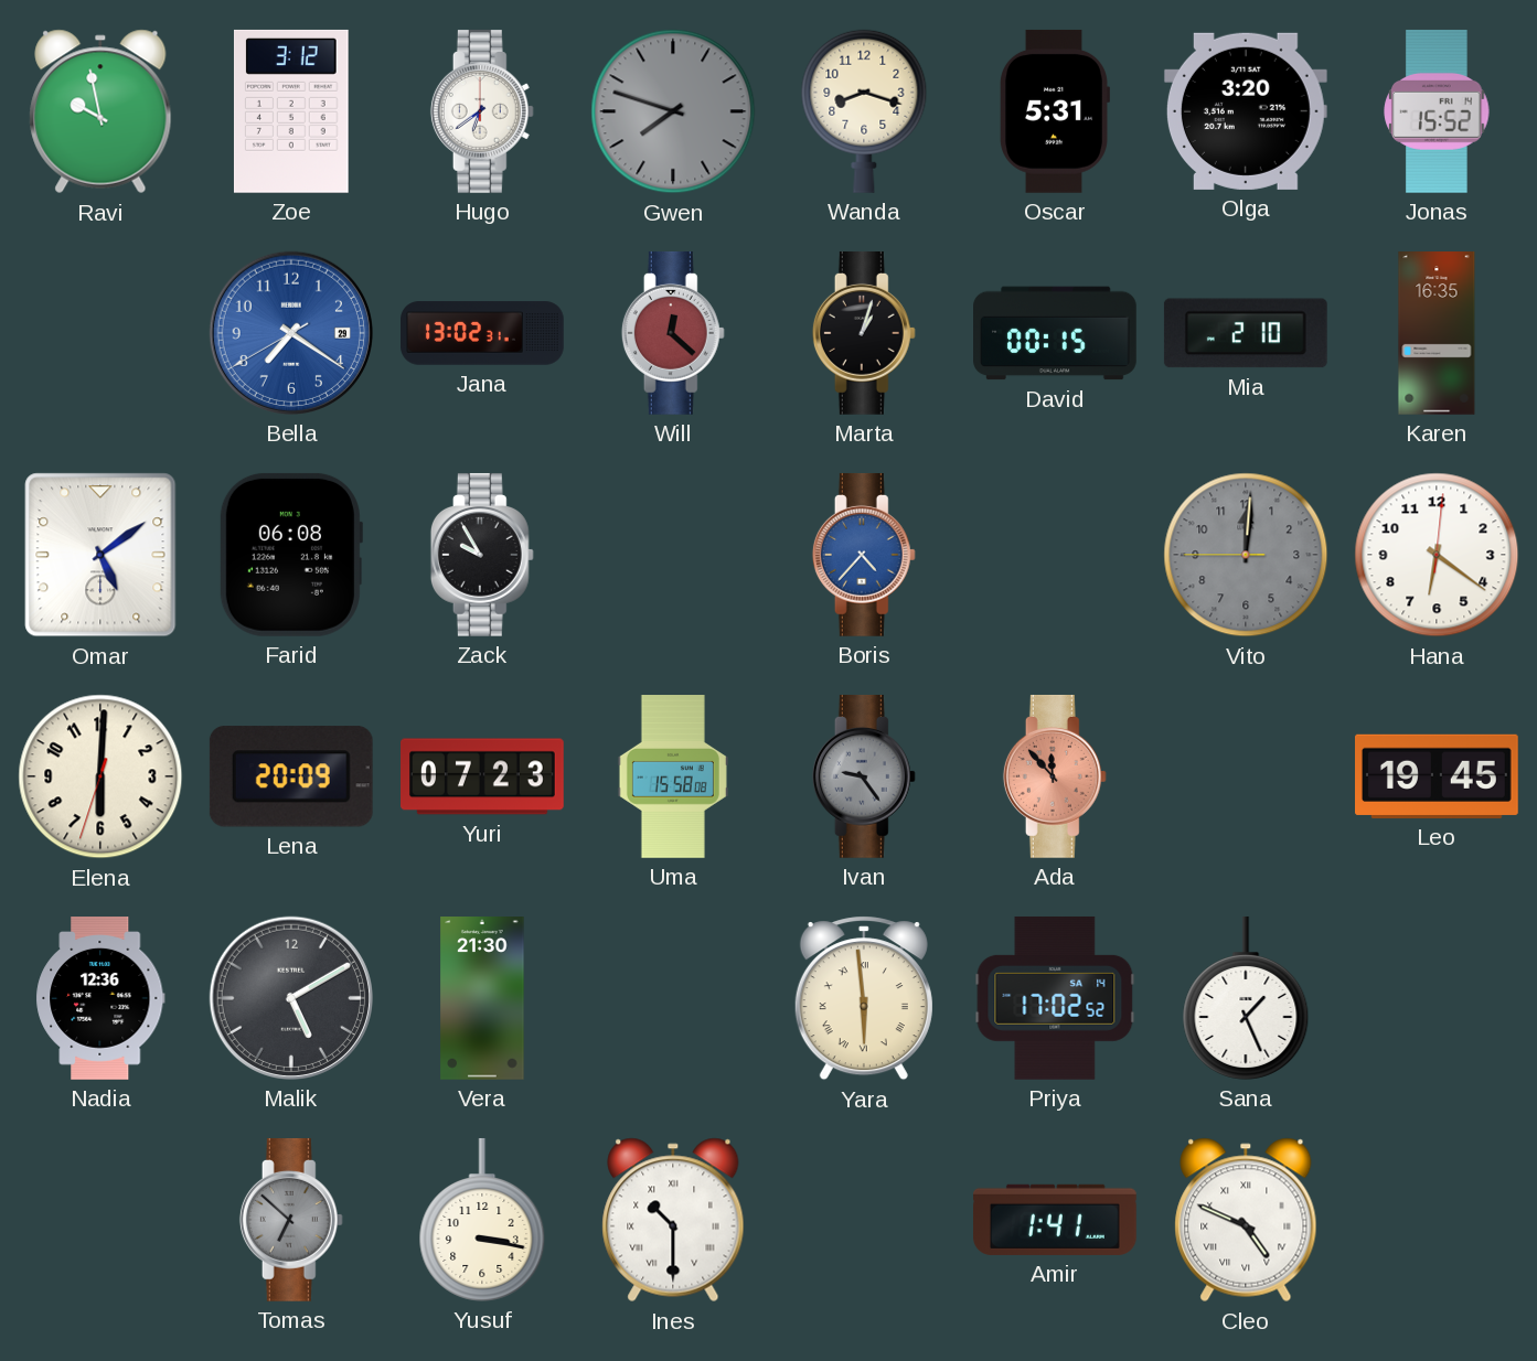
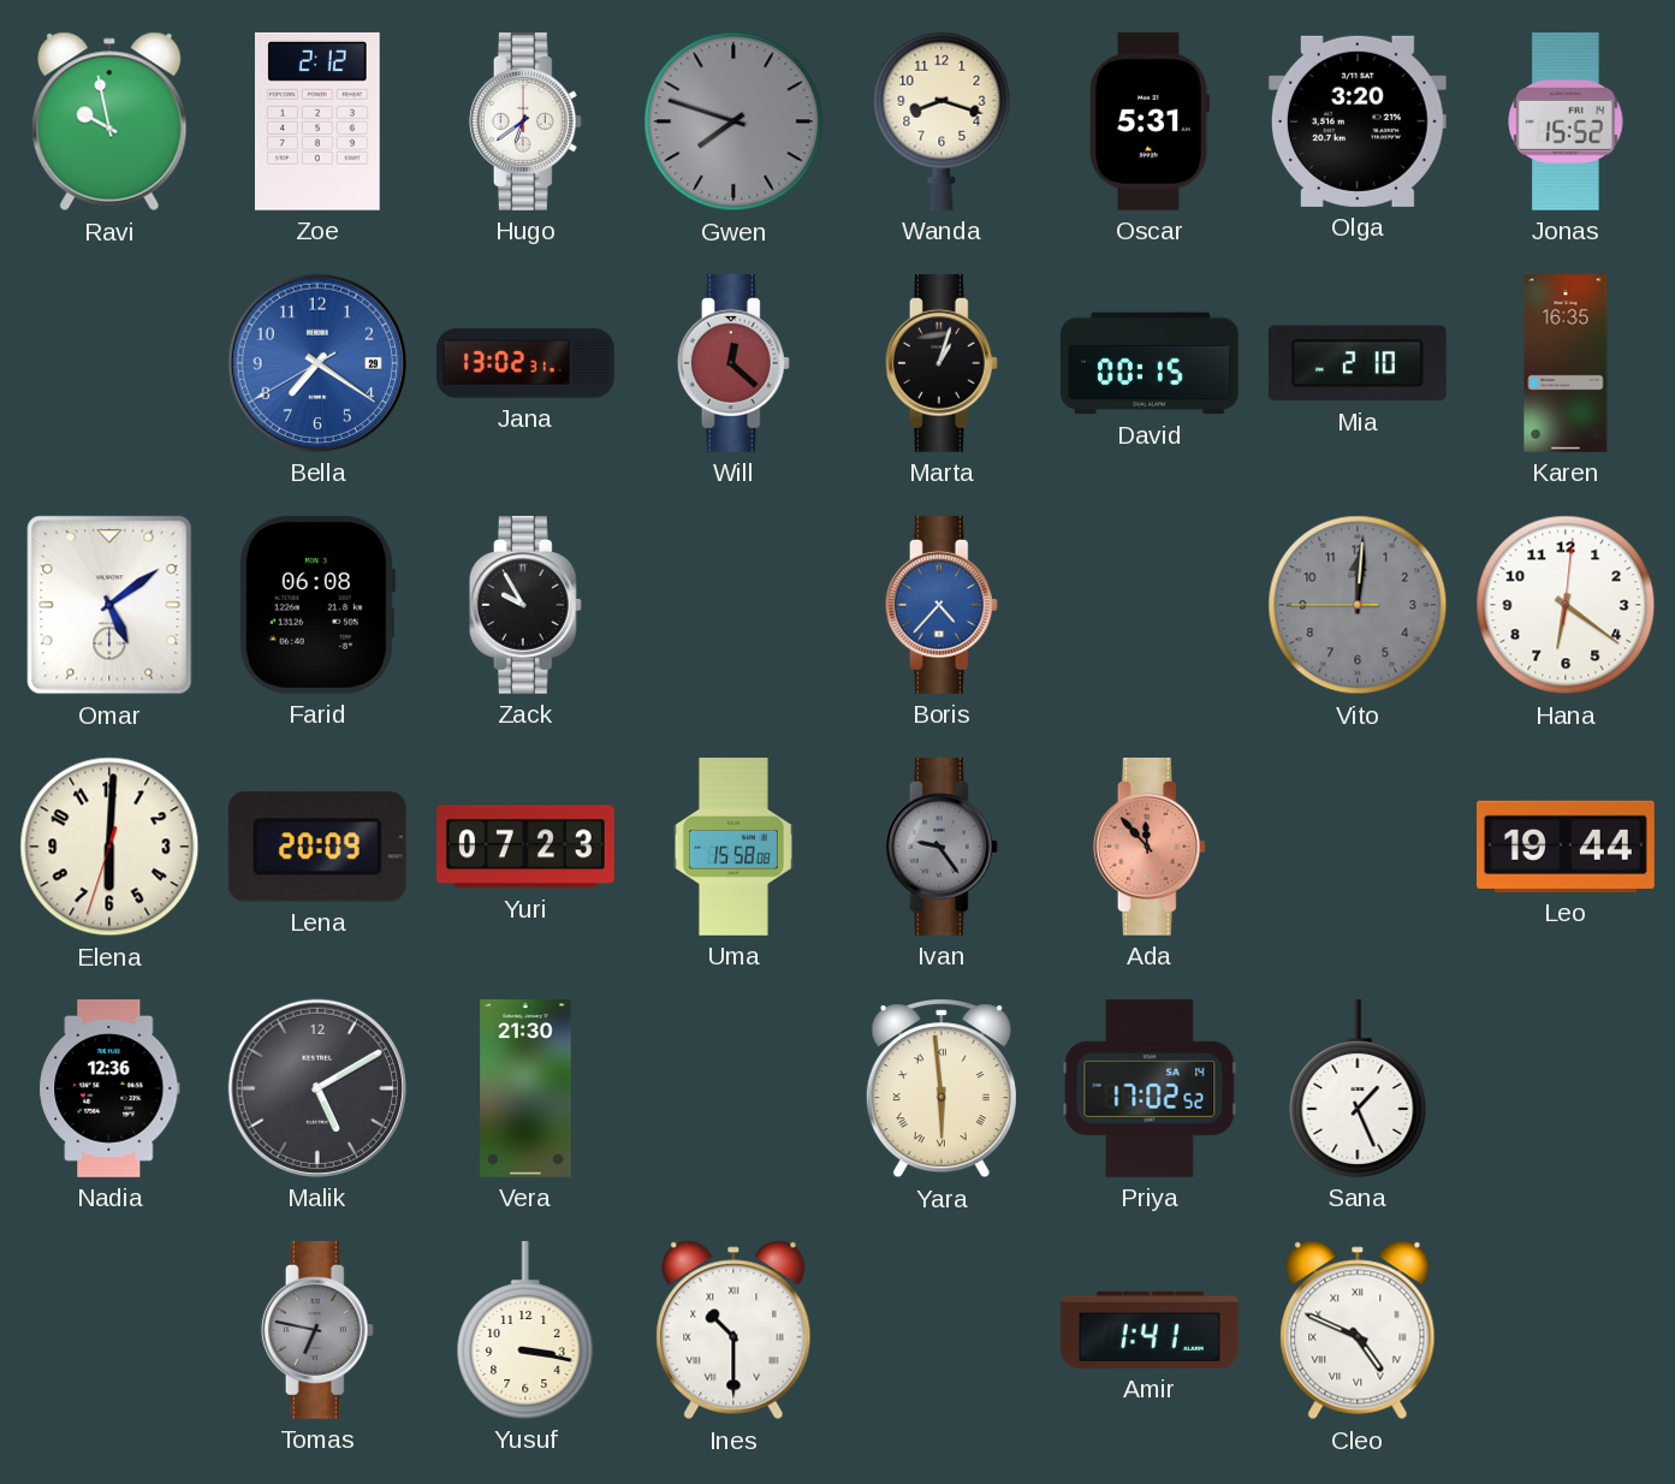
Zoe: 3:12 -> 2:12
Leo: 19:45 -> 19:44
Tomas: 6:52 -> 6:47
